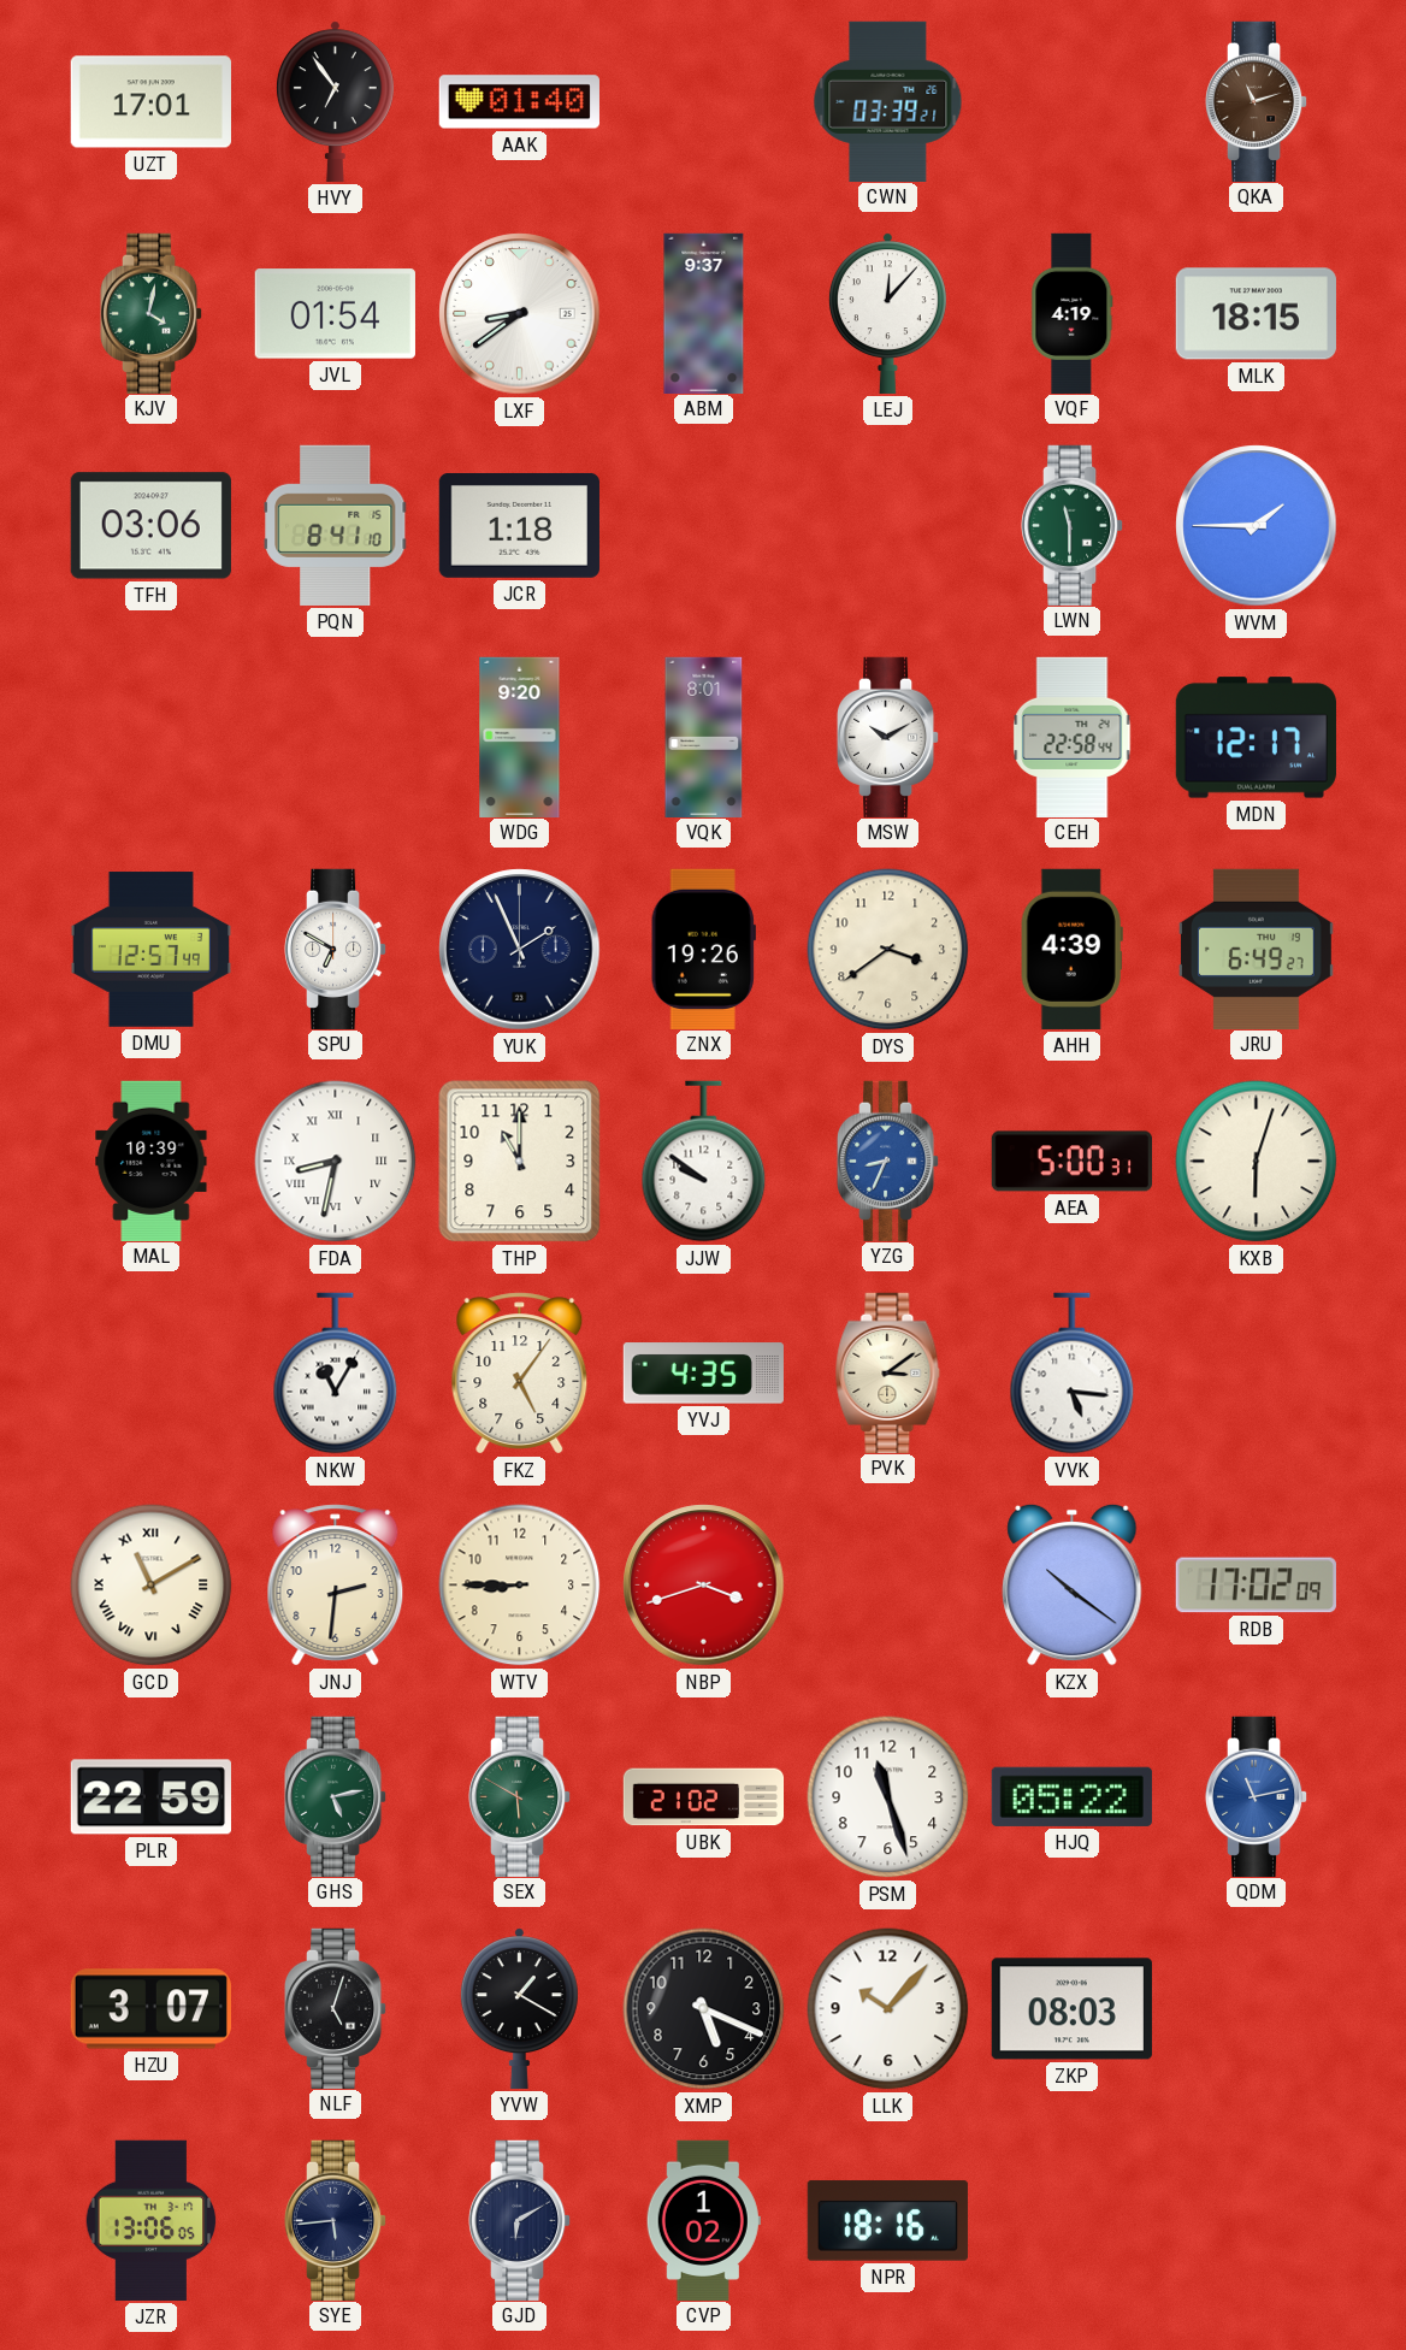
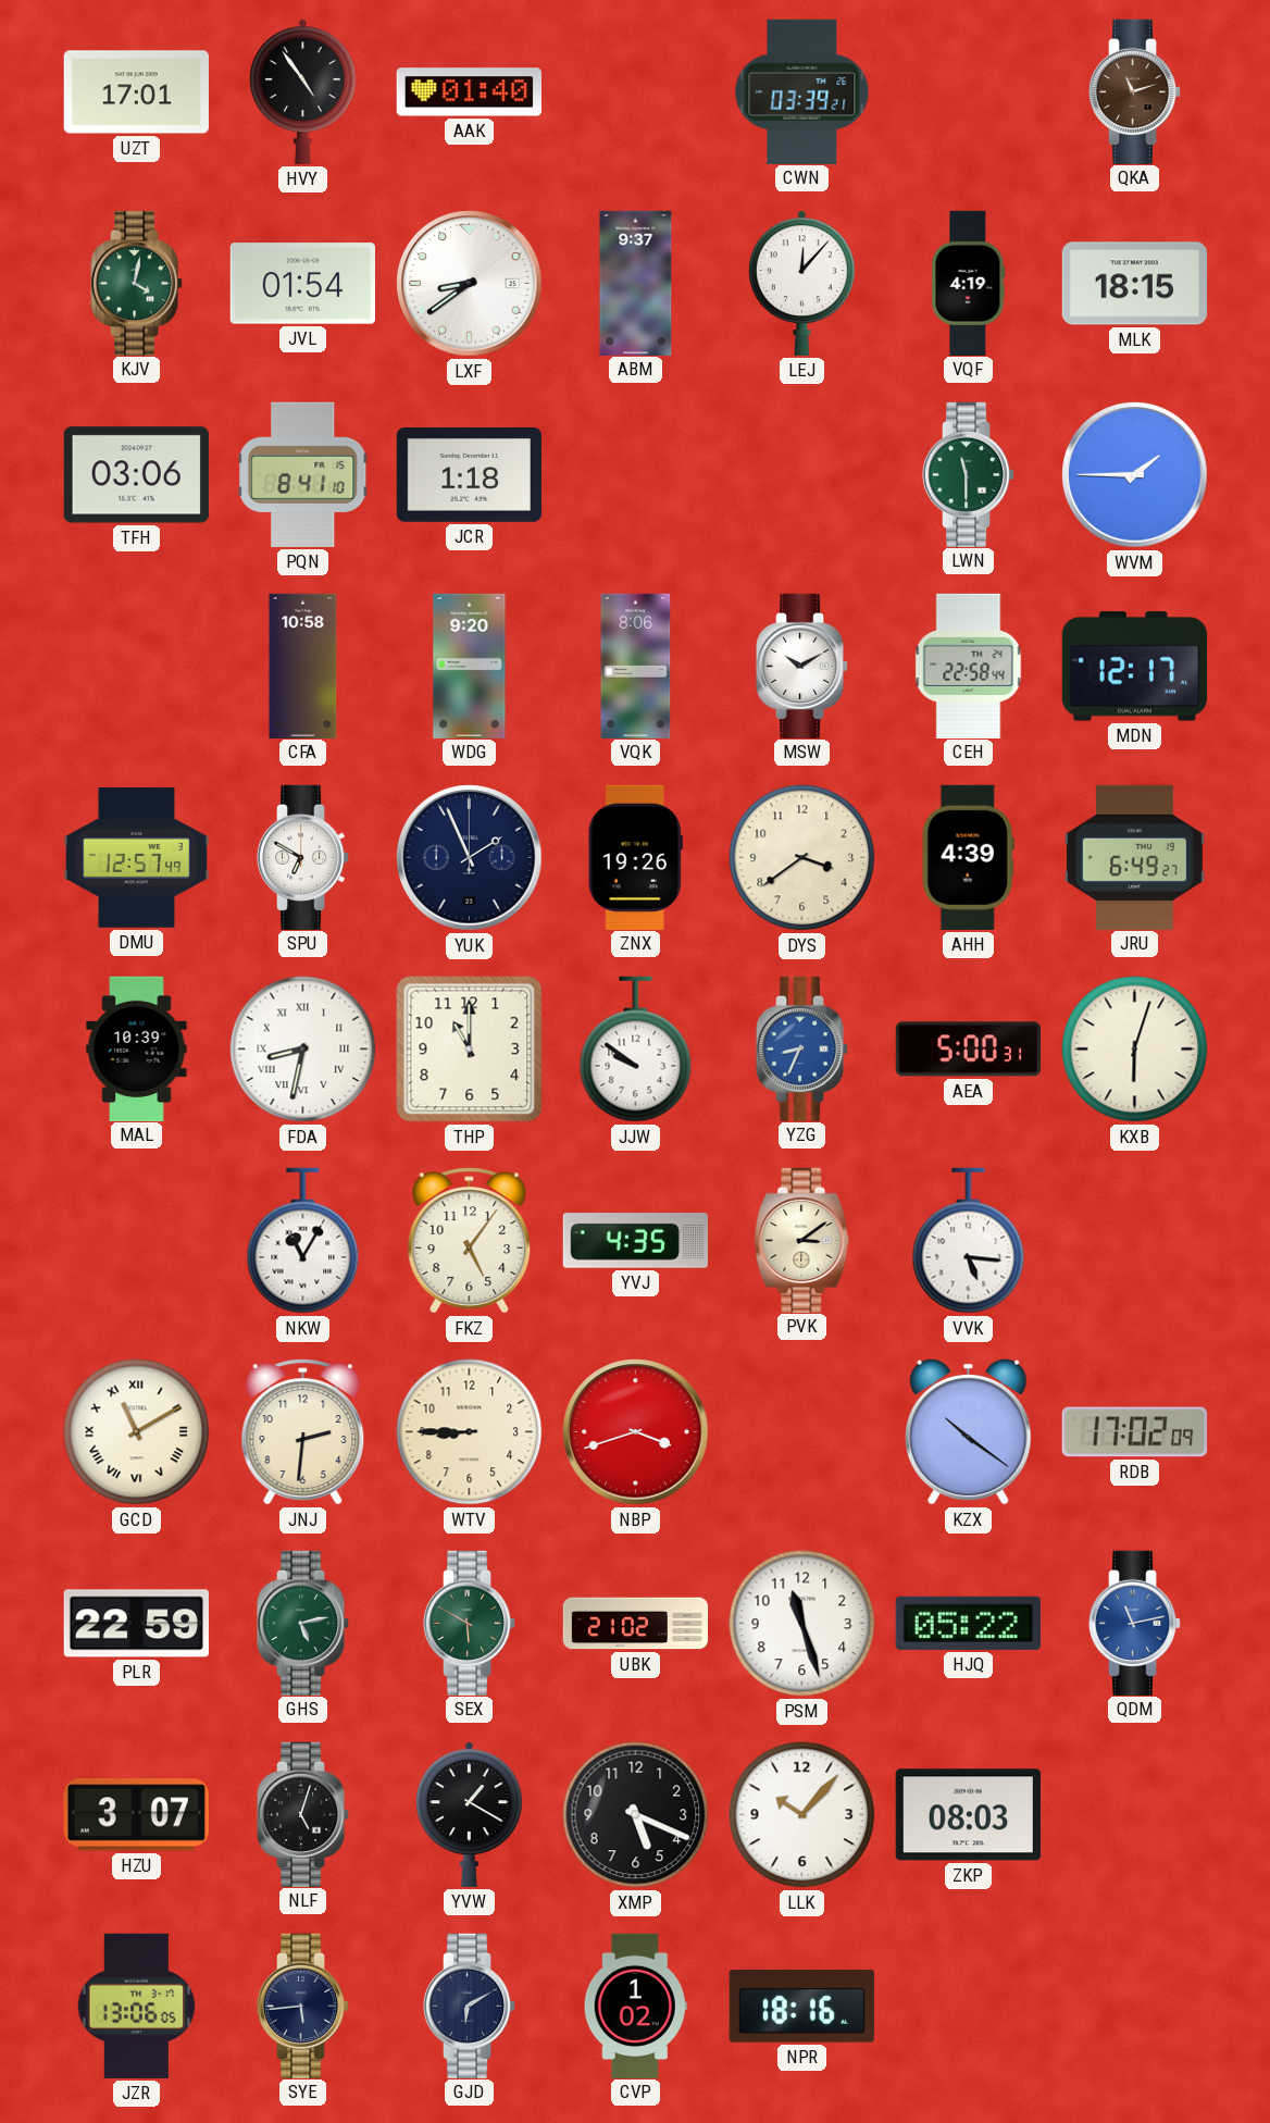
HVY: 6:54 -> 4:54
CFA: none -> 10:58
VQK: 8:01 -> 8:06
